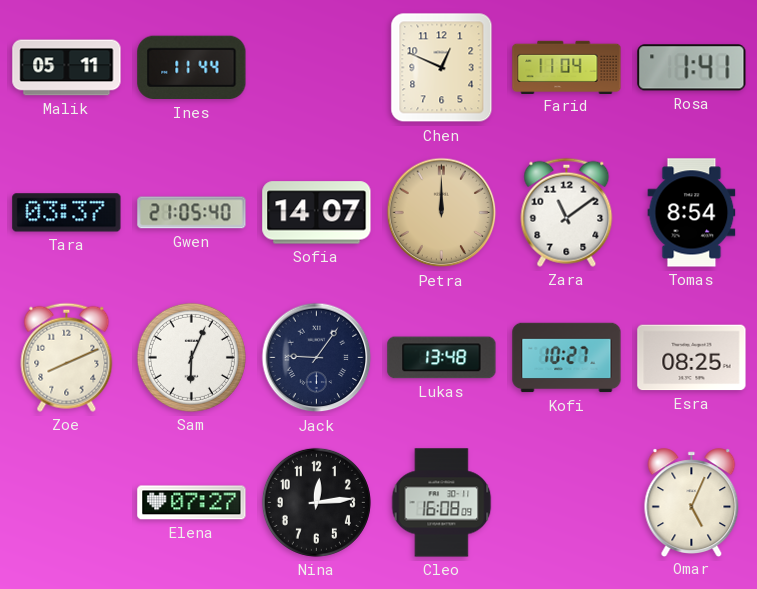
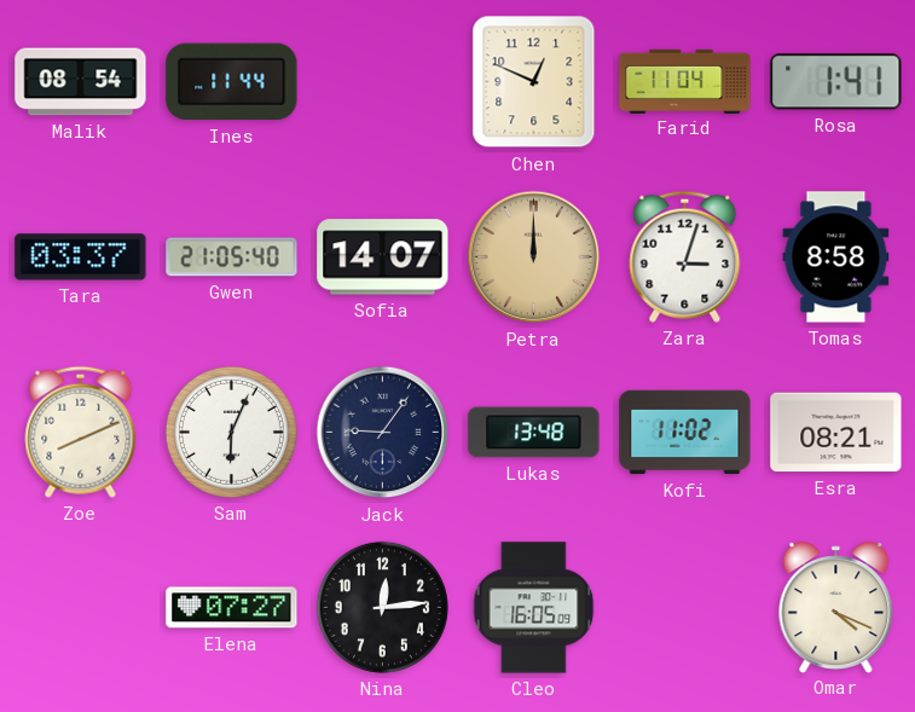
Malik: 05:11 -> 08:54
Zara: 11:09 -> 3:03
Tomas: 8:54 -> 8:58
Kofi: 10:27 -> 11:02
Esra: 08:25 -> 08:21
Cleo: 16:08 -> 16:05
Omar: 5:04 -> 4:19
